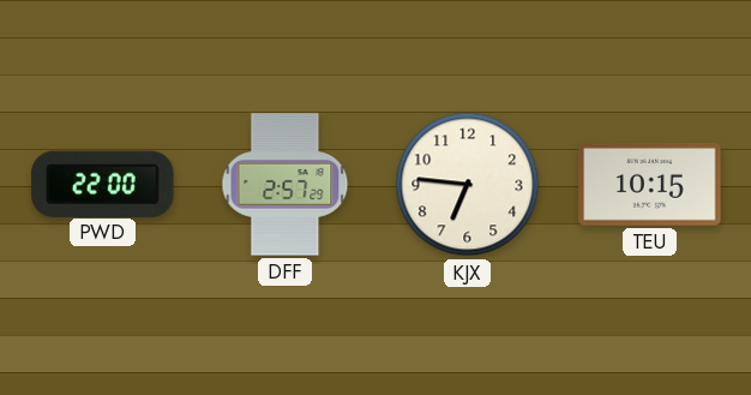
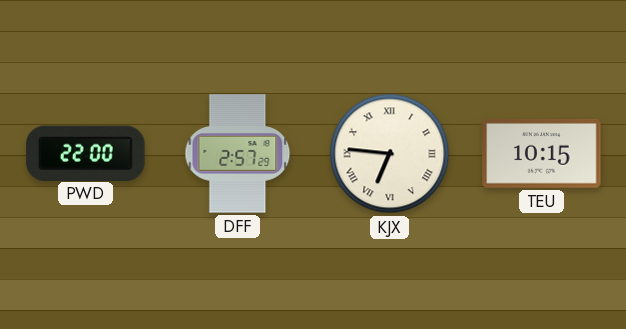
KJX numerals: Arabic -> Roman
